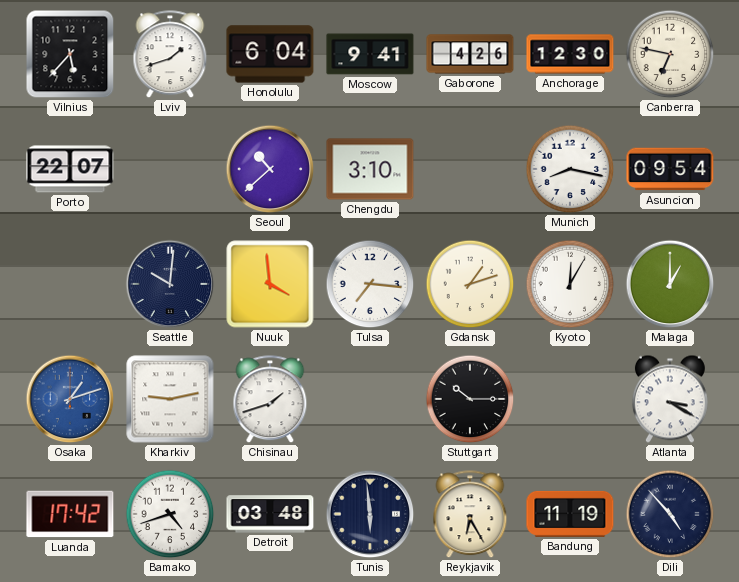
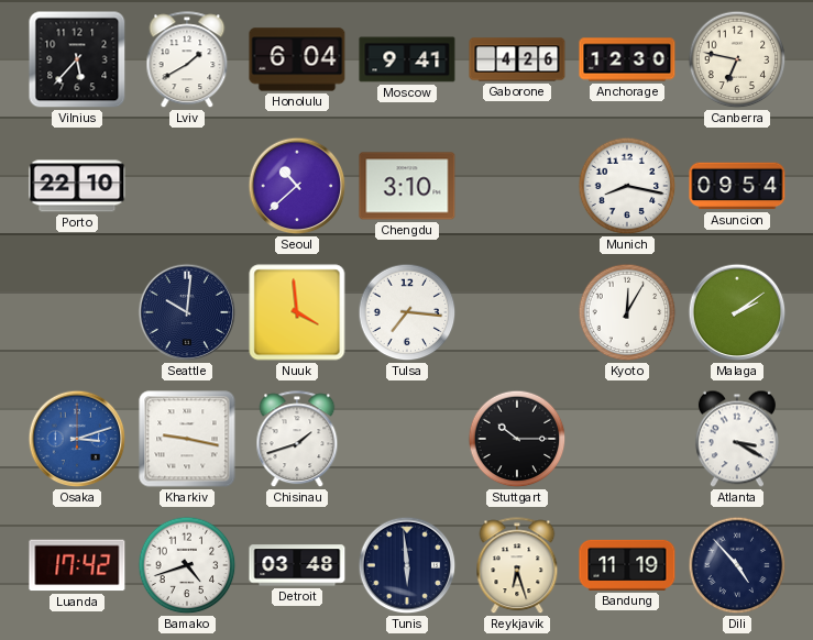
Lviv: 1:42 -> 1:40
Porto: 22:07 -> 22:10
Gdansk: 1:12 -> none
Malaga: 1:00 -> 2:09
Osaka: 1:12 -> 3:12
Kharkiv: 9:13 -> 9:17
Reykjavik: 6:25 -> 6:27
